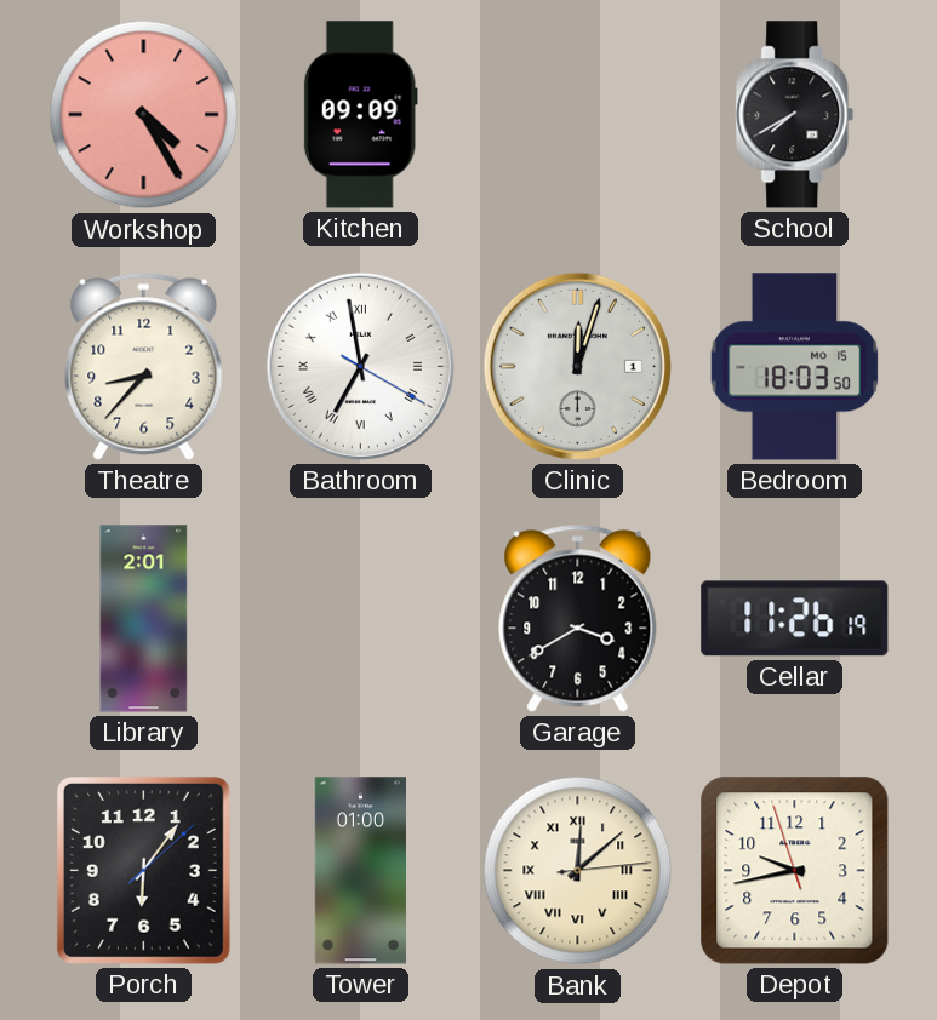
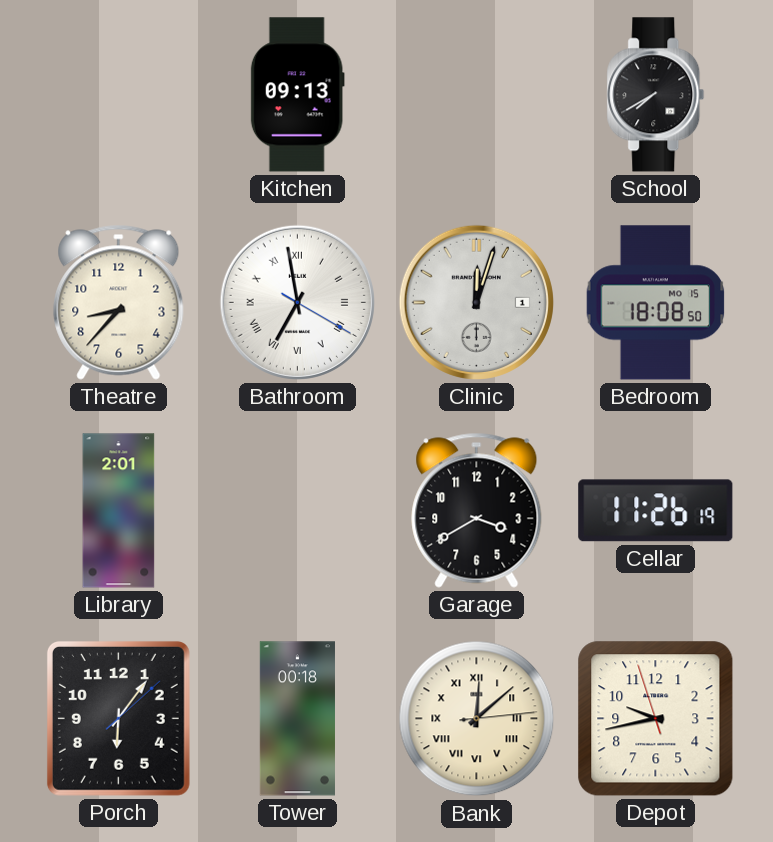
Workshop: 4:25 -> none
Kitchen: 09:09 -> 09:13
Bedroom: 18:03 -> 18:08
Tower: 01:00 -> 00:18
